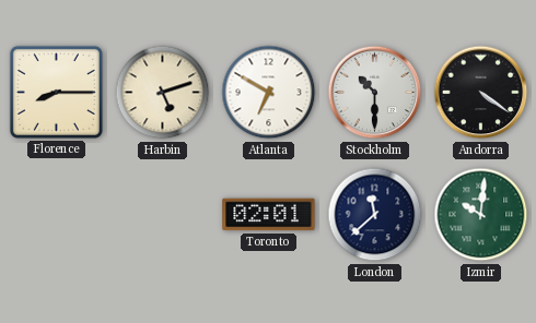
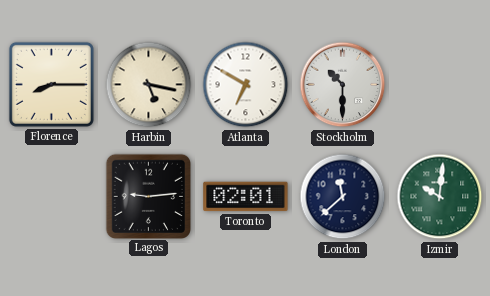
Harbin: 5:12 -> 5:17
Andorra: 4:21 -> none
Lagos: none -> 9:14
